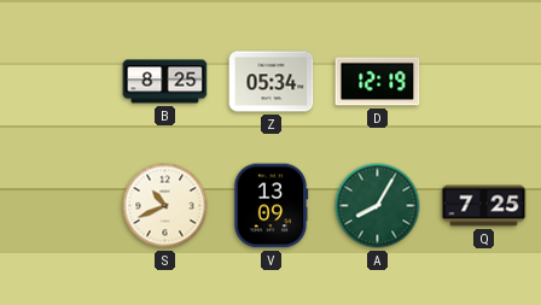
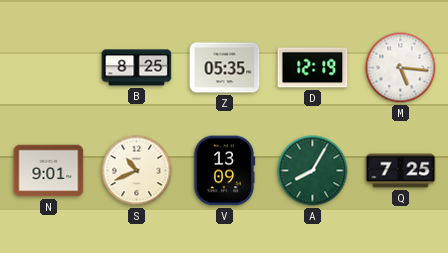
Z: 05:34 -> 05:35
M: none -> 5:16
N: none -> 9:01
